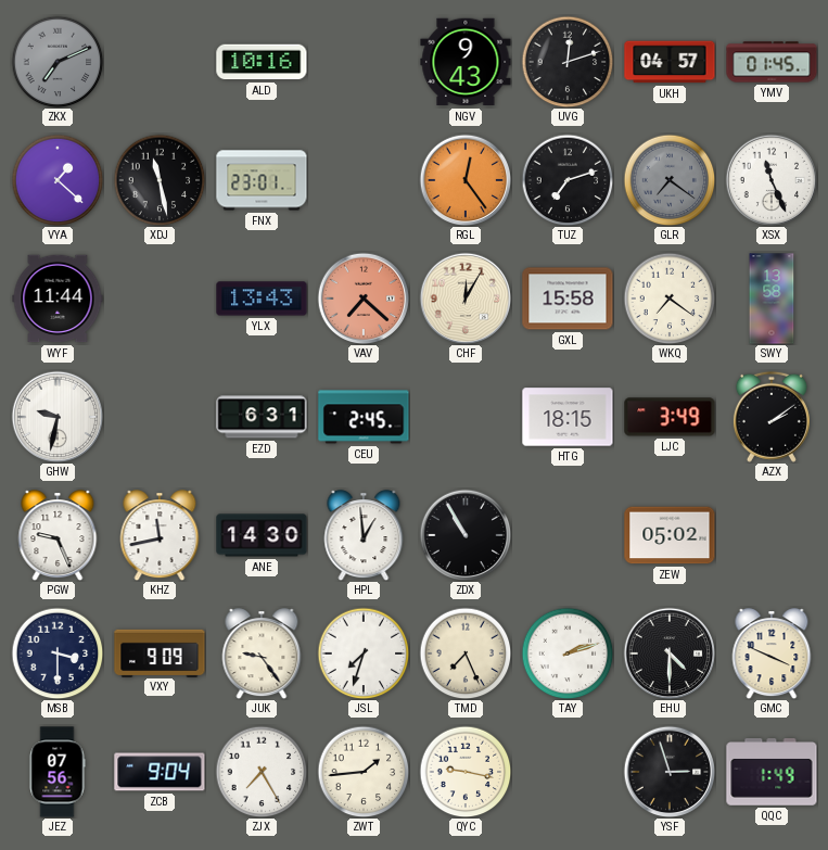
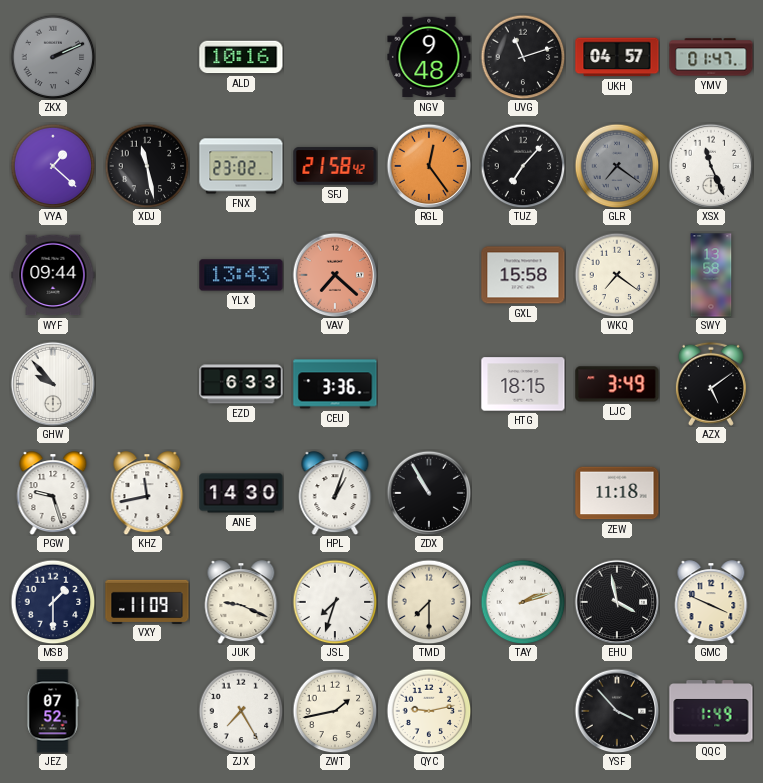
ZKX: 7:11 -> 2:11
NGV: 9:43 -> 9:48
UVG: 12:12 -> 11:12
YMV: 01:45 -> 01:47
FNX: 23:01 -> 23:02
SFJ: none -> 21:58
TUZ: 7:12 -> 7:07
WYF: 11:44 -> 09:44
CHF: 12:05 -> none
GHW: 9:32 -> 9:53
EZD: 6:31 -> 6:33
CEU: 2:45 -> 3:36
AZX: 2:09 -> 5:09
PGW: 9:26 -> 9:27
HPL: 12:59 -> 1:03
ZEW: 05:02 -> 11:18
MSB: 3:30 -> 1:30
VXY: 9:09 -> 11:09
JUK: 9:24 -> 9:19
TMD: 7:26 -> 7:30
EHU: 4:30 -> 3:58
JEZ: 07:56 -> 07:52
ZCB: 9:04 -> none
ZWT: 1:44 -> 1:43
QYC: 9:17 -> 9:13
YSF: 2:57 -> 3:53
